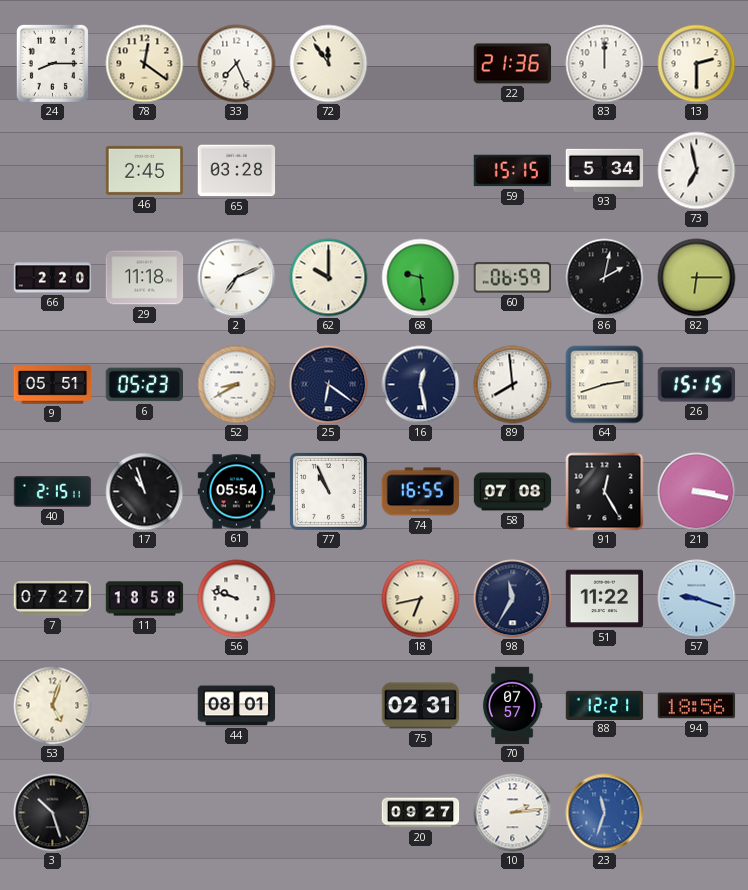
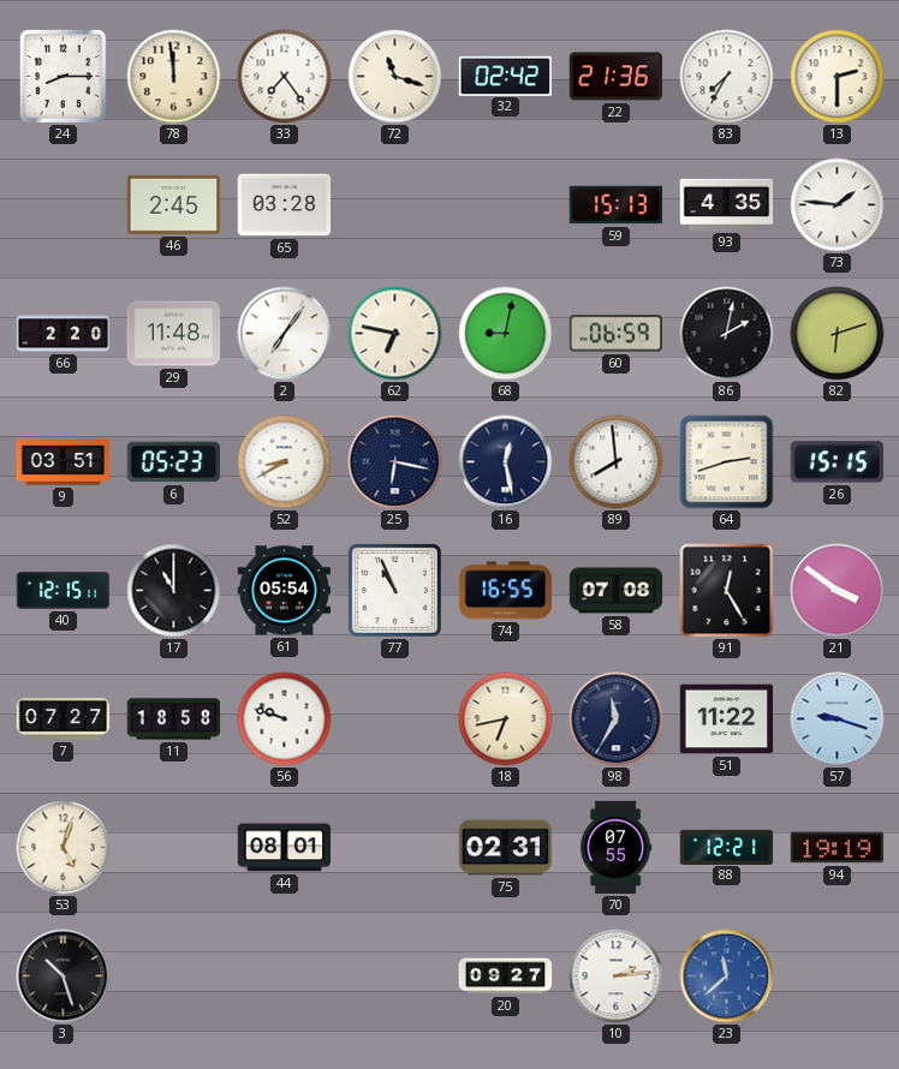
78: 12:21 -> 11:59
33: 7:26 -> 7:24
72: 11:54 -> 11:18
32: none -> 02:42
83: 12:00 -> 7:35
59: 15:15 -> 15:13
93: 5:34 -> 4:35
73: 6:58 -> 1:46
29: 11:18 -> 11:48
2: 7:11 -> 7:06
62: 10:00 -> 6:47
68: 9:29 -> 9:02
82: 6:15 -> 6:12
9: 05:51 -> 03:51
25: 6:21 -> 6:17
40: 2:15 -> 12:15
17: 10:57 -> 11:00
21: 3:17 -> 3:51
70: 07:57 -> 07:55
94: 18:56 -> 19:19
23: 11:33 -> 11:38
